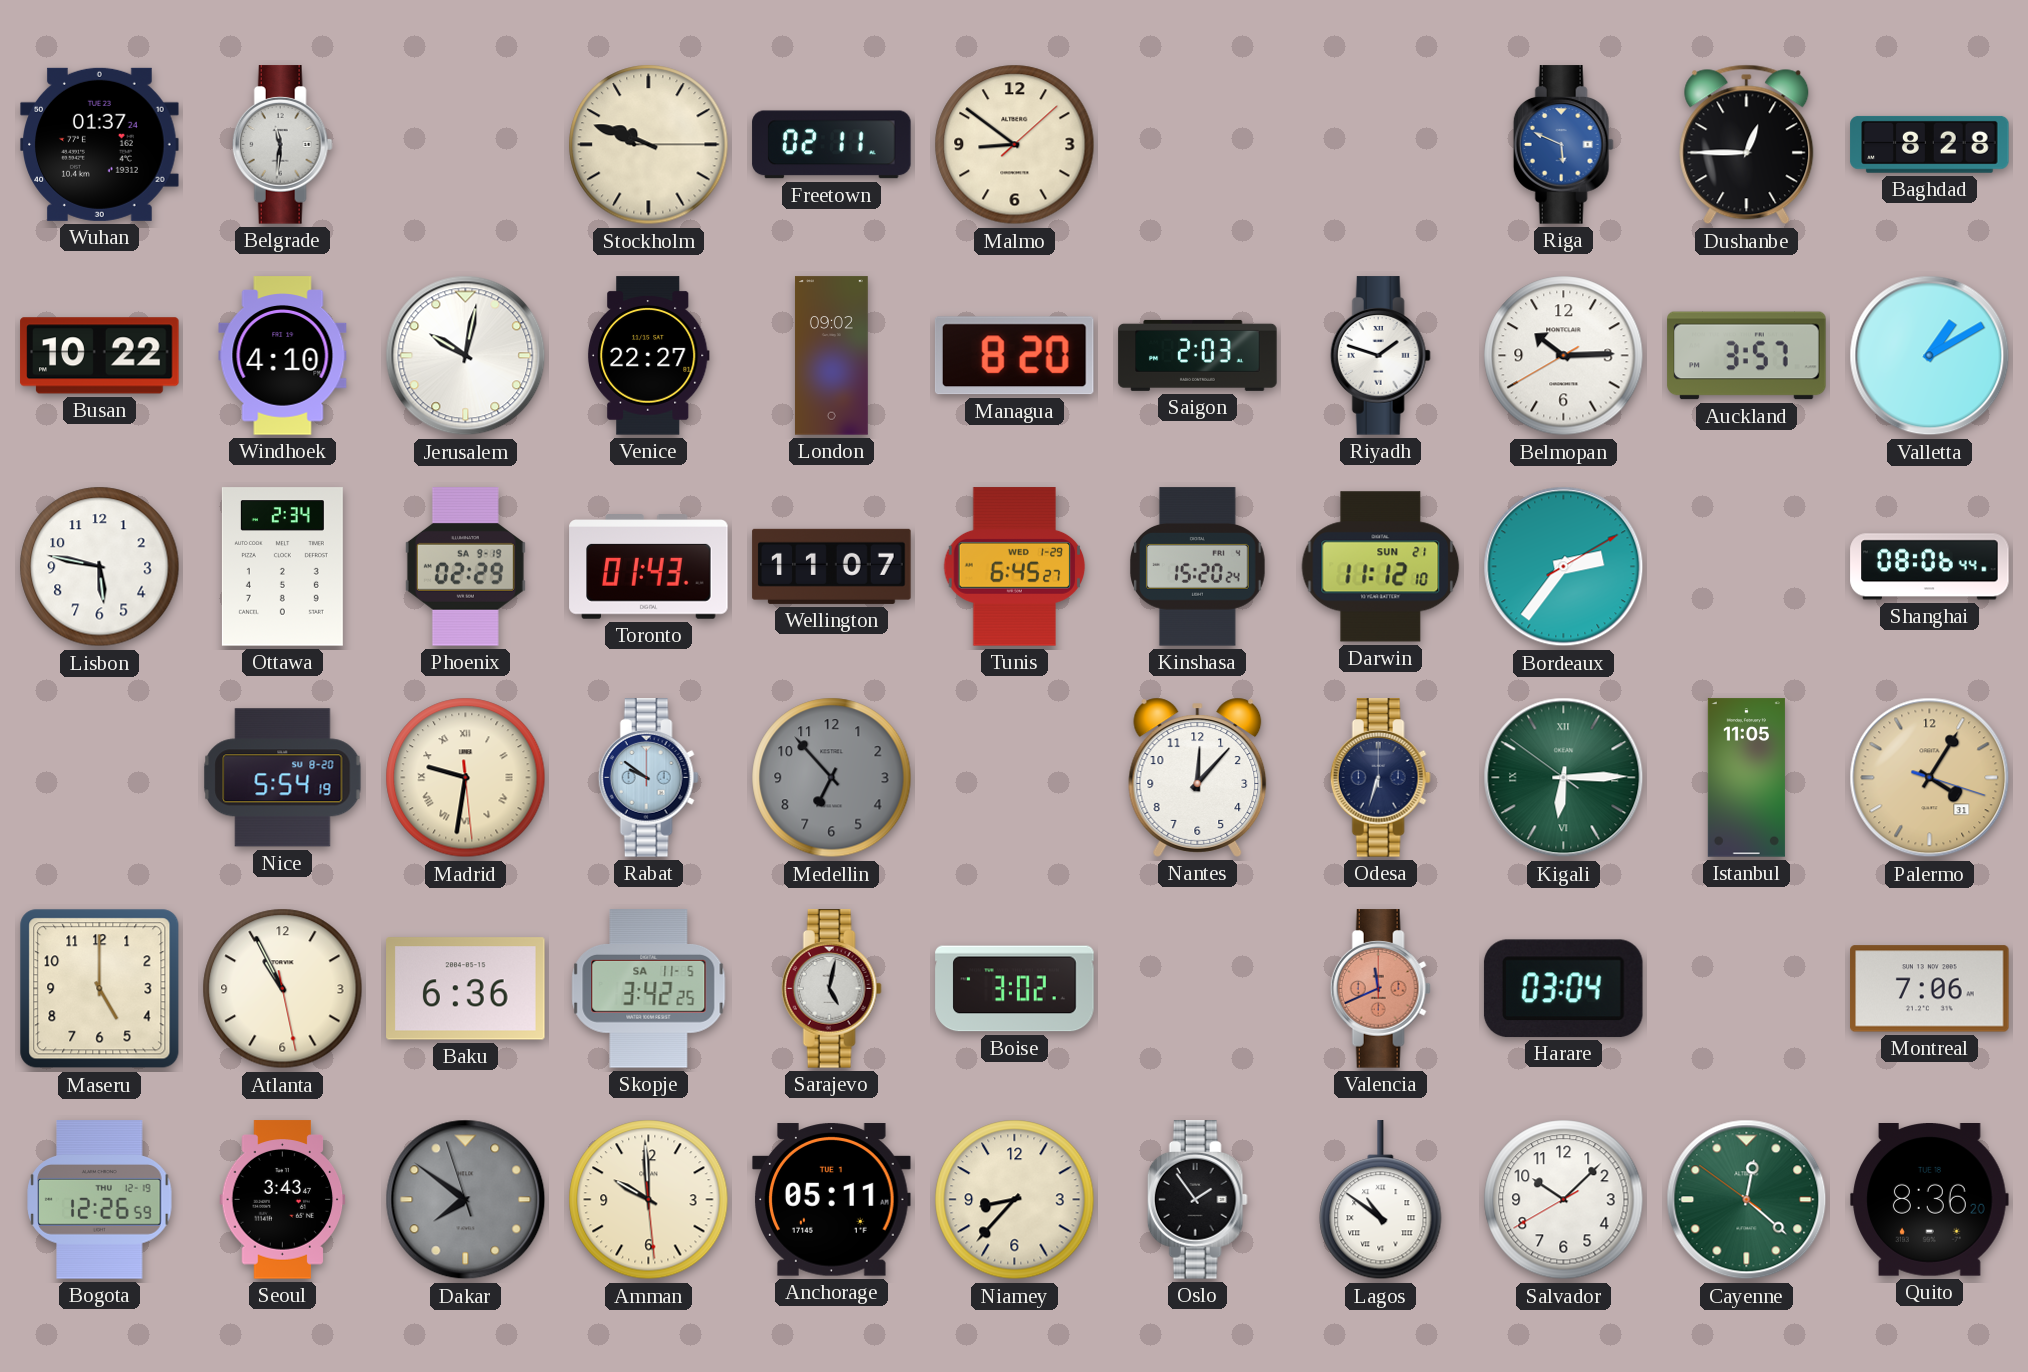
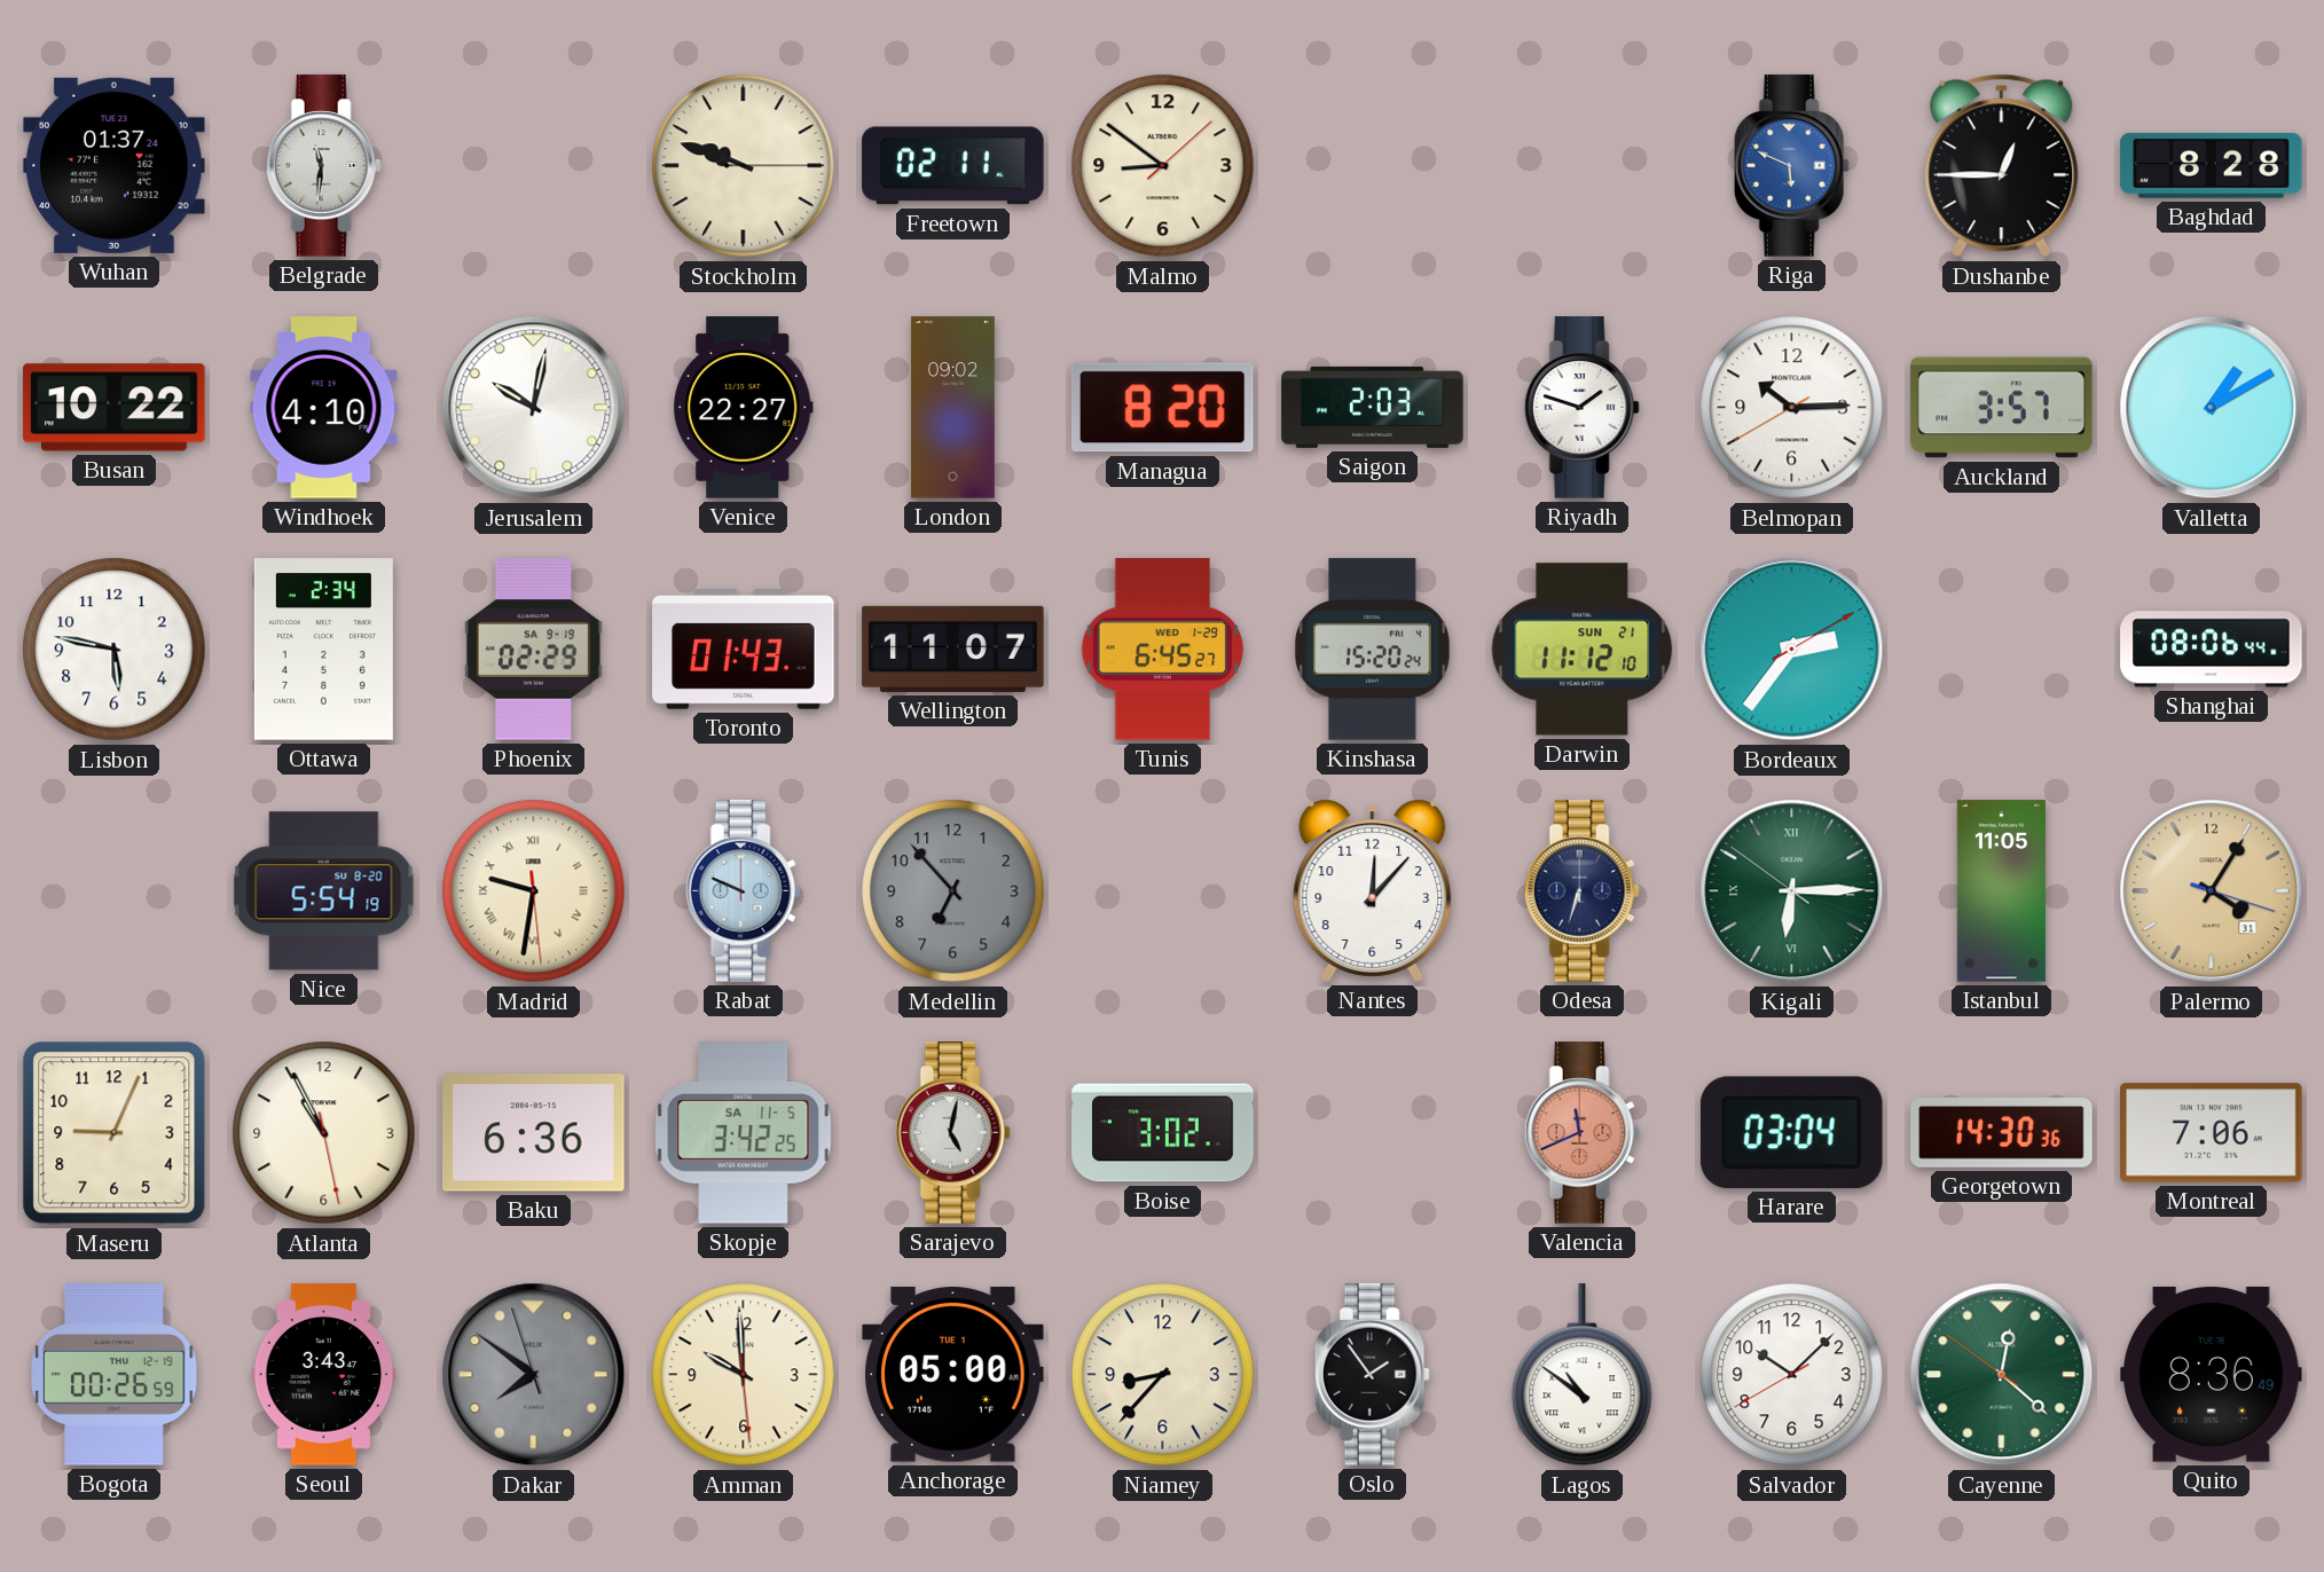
Rabat: 9:51 -> 9:49
Maseru: 5:00 -> 9:04
Georgetown: none -> 14:30
Bogota: 12:26 -> 00:26
Anchorage: 05:11 -> 05:00
Quito: 8:36:20 -> 8:36:49
